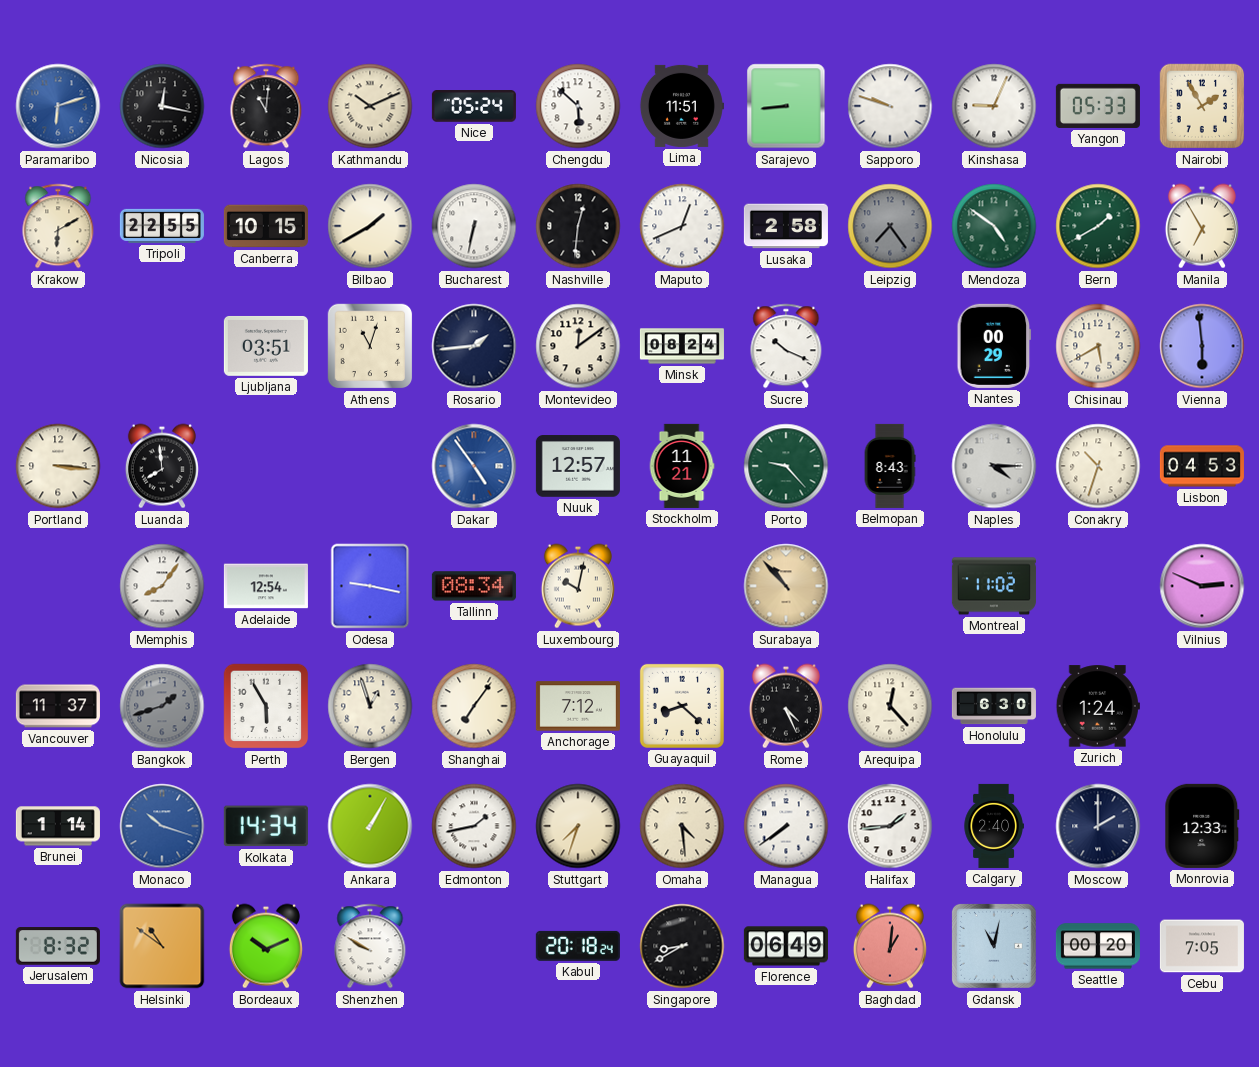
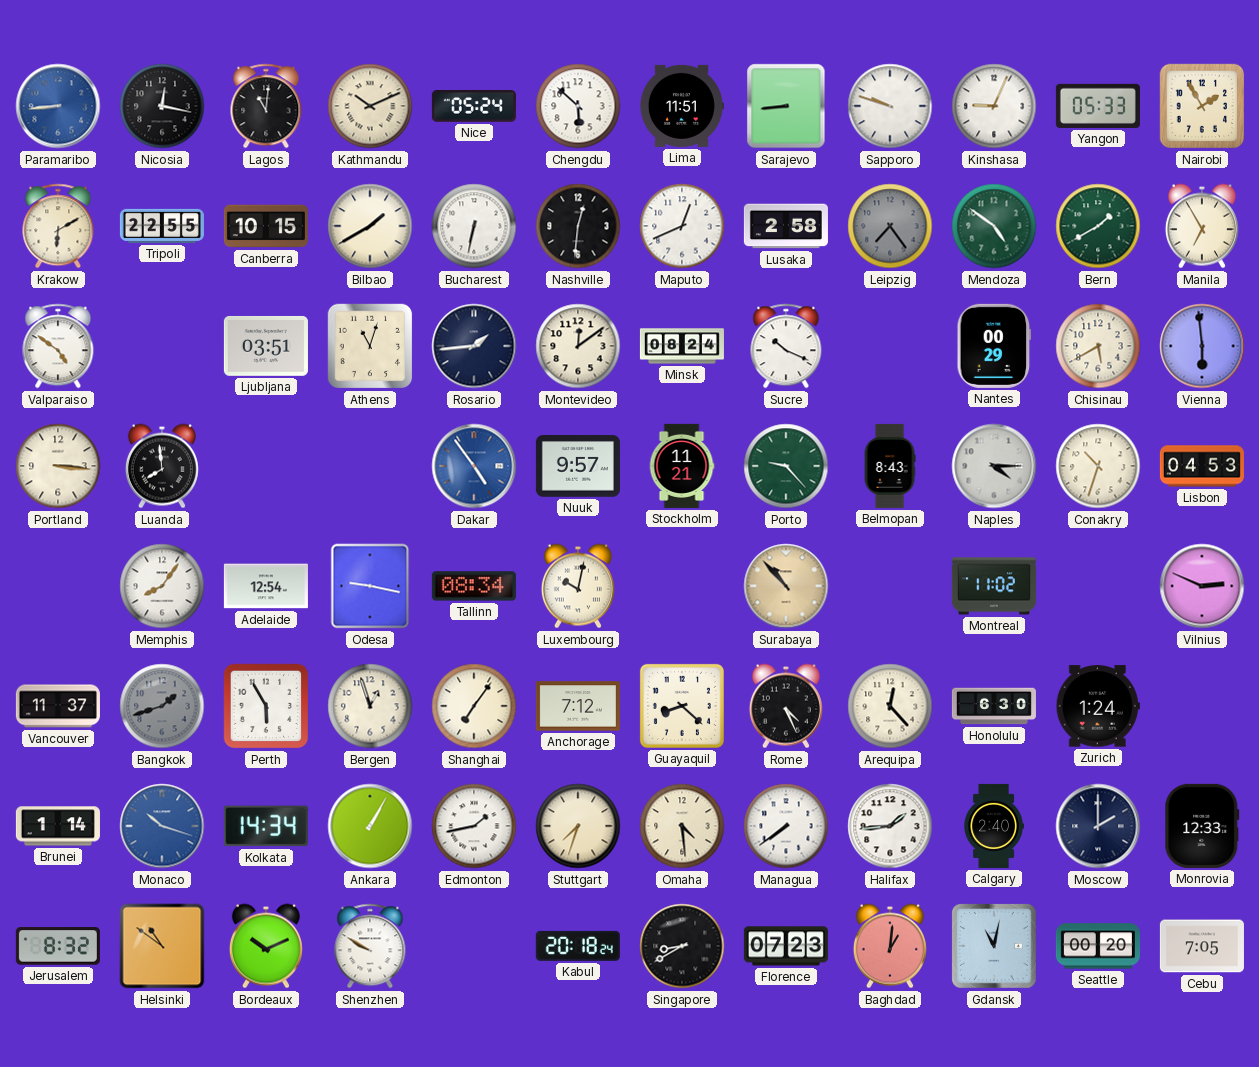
Paramaribo: 6:12 -> 8:44
Valparaiso: none -> 4:51
Nuuk: 12:57 -> 9:57
Florence: 06:49 -> 07:23
